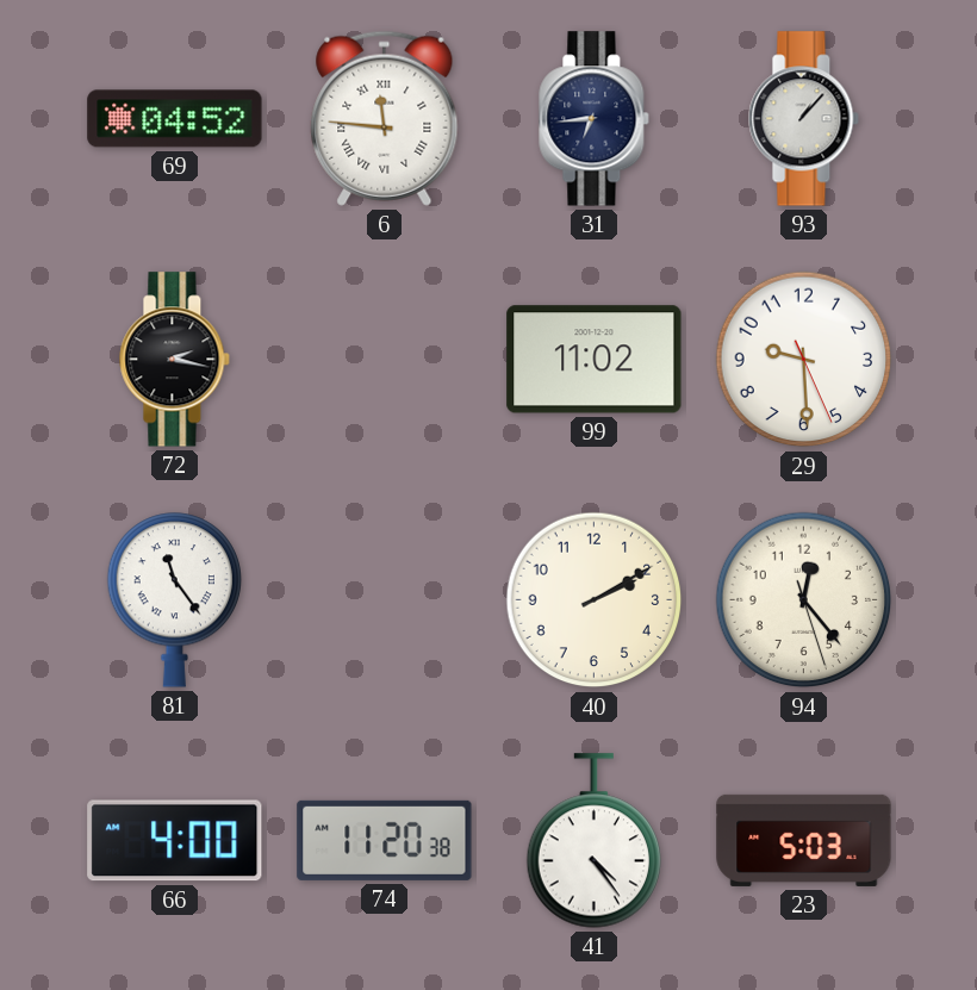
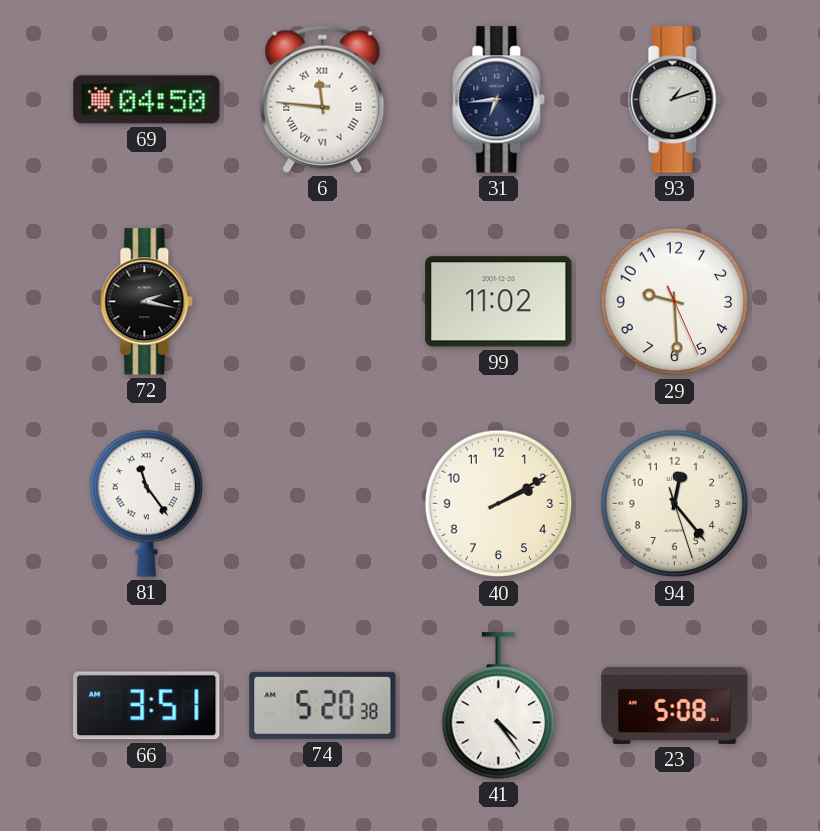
69: 04:52 -> 04:50
93: 1:07 -> 1:12
66: 4:00 -> 3:51
74: 11:20 -> 5:20
23: 5:03 -> 5:08
